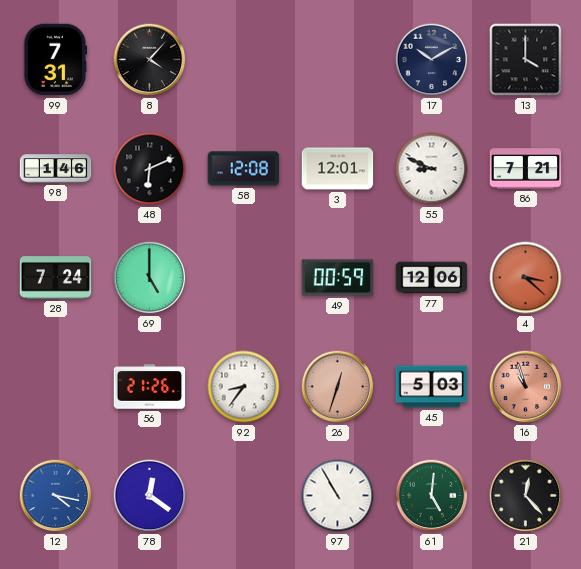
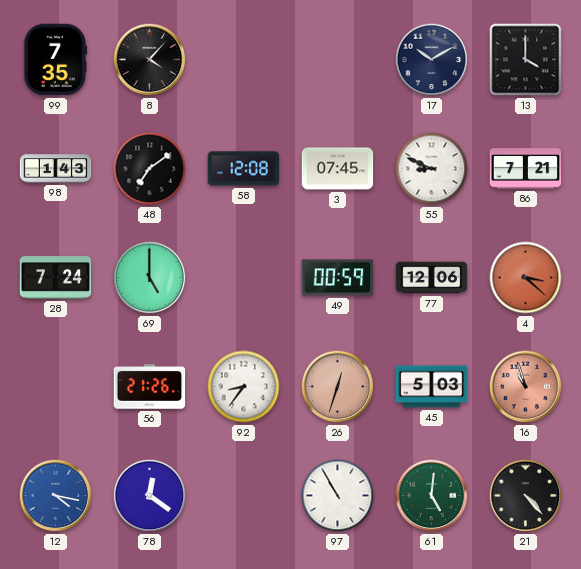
99: 7:31 -> 7:35
98: 1:46 -> 1:43
48: 6:11 -> 7:09
3: 12:01 -> 07:45
21: 12:23 -> 4:23
